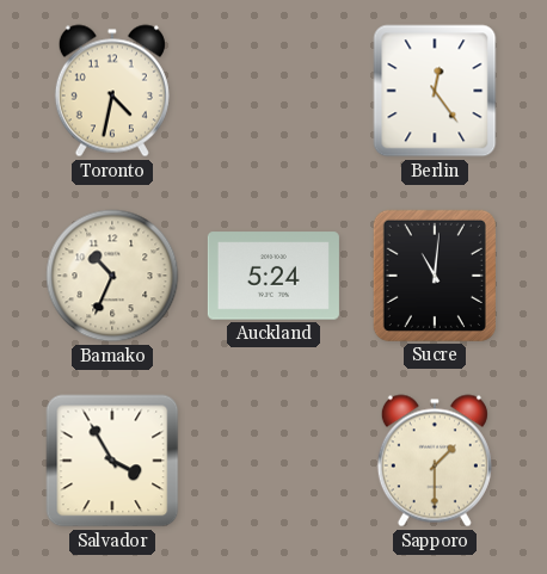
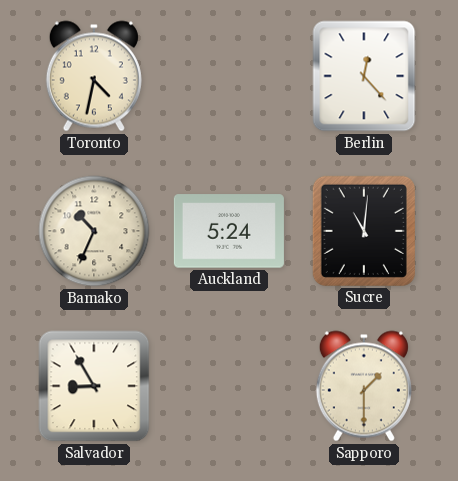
Berlin: 12:24 -> 12:23
Salvador: 3:55 -> 8:55
